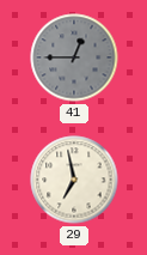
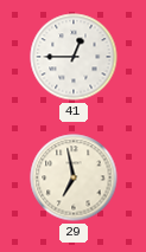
41 dial: grey -> white
